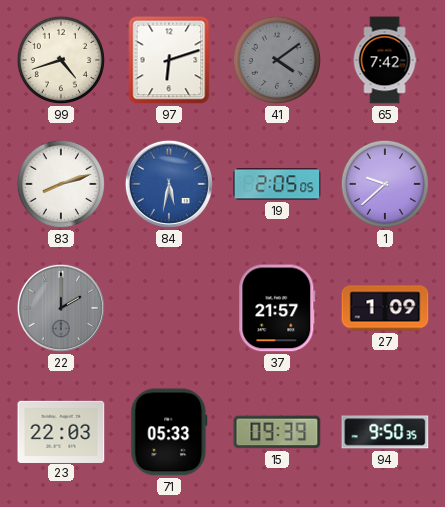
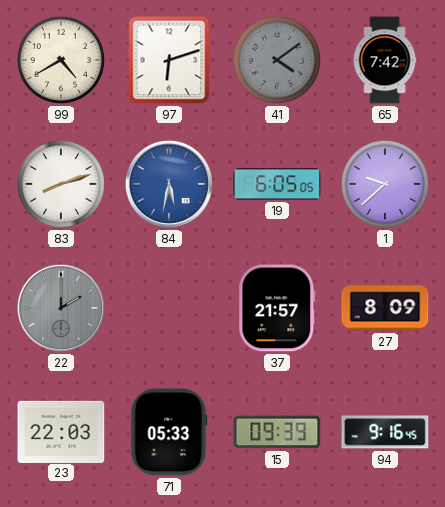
99: 4:42 -> 4:40
19: 2:05 -> 6:05
27: 1:09 -> 8:09
94: 9:50 -> 9:16
